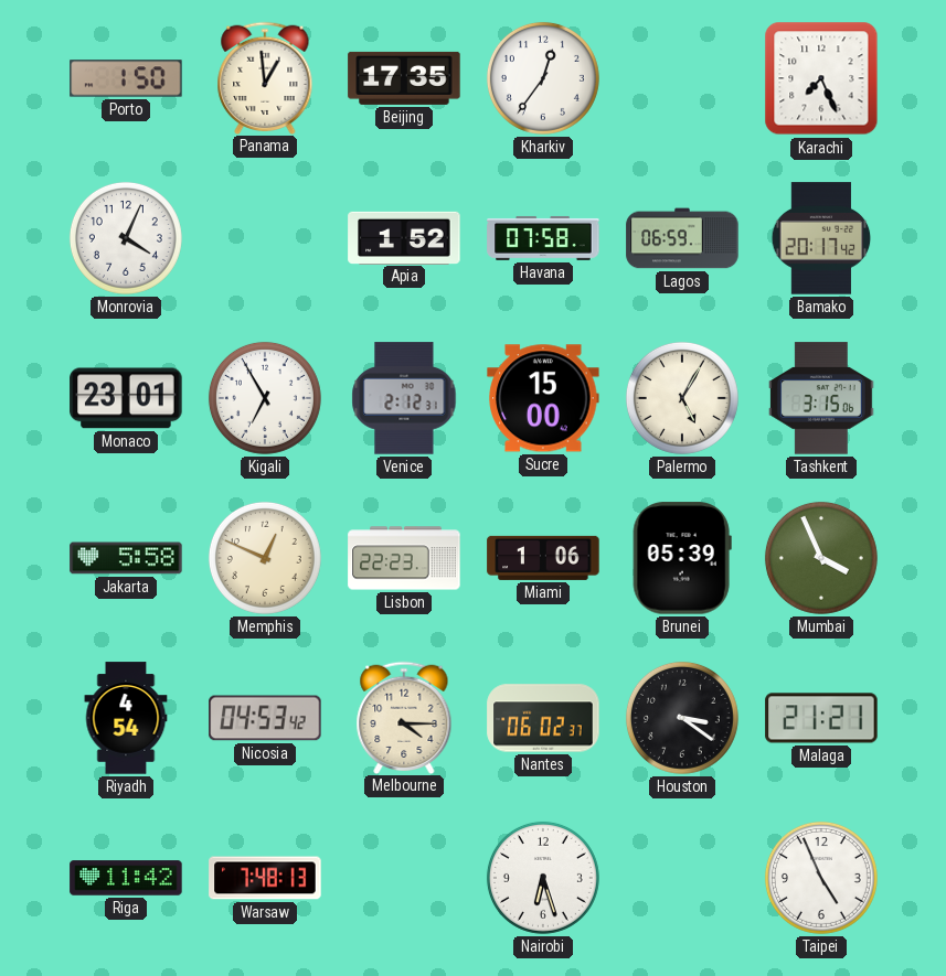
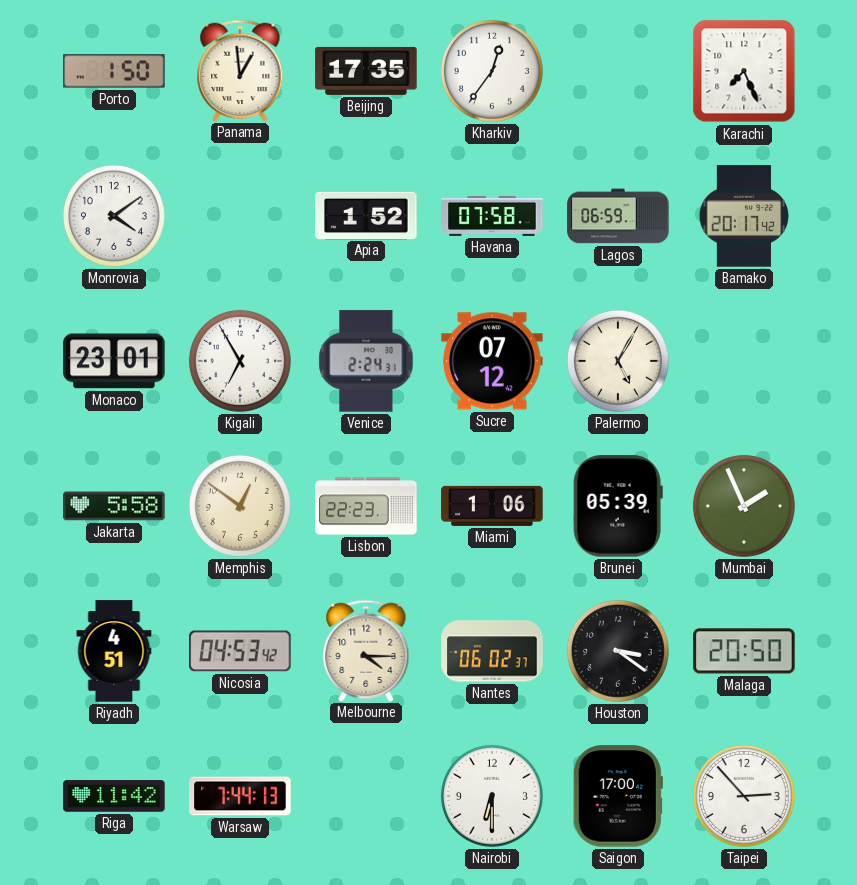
Monrovia: 4:04 -> 4:09
Venice: 2:12 -> 2:24
Sucre: 15:00 -> 07:12
Tashkent: 3:15 -> none
Memphis: 12:49 -> 12:51
Mumbai: 3:56 -> 1:56
Riyadh: 4:54 -> 4:51
Malaga: 21:21 -> 20:50
Warsaw: 7:48 -> 7:44
Nairobi: 6:27 -> 6:30
Saigon: none -> 17:00
Taipei: 4:56 -> 2:53
